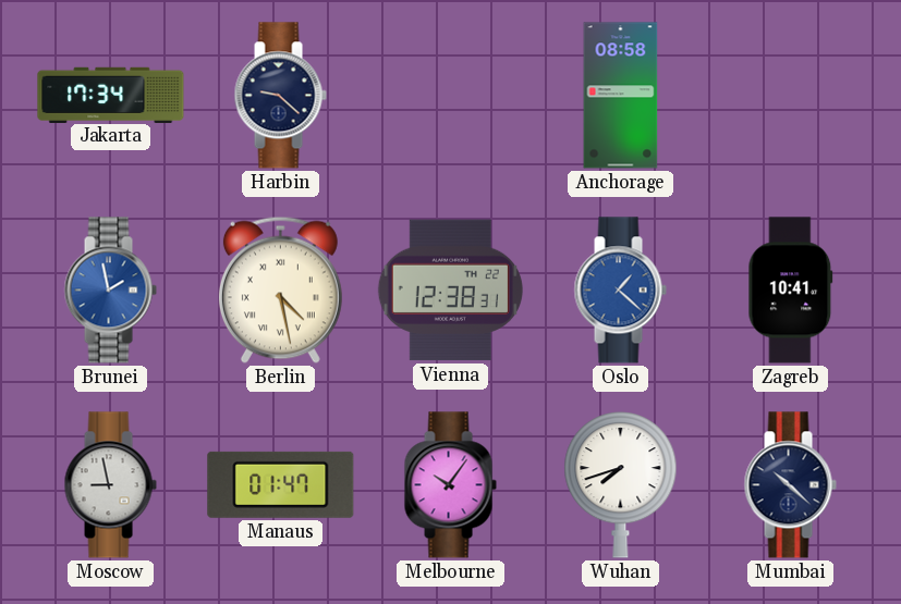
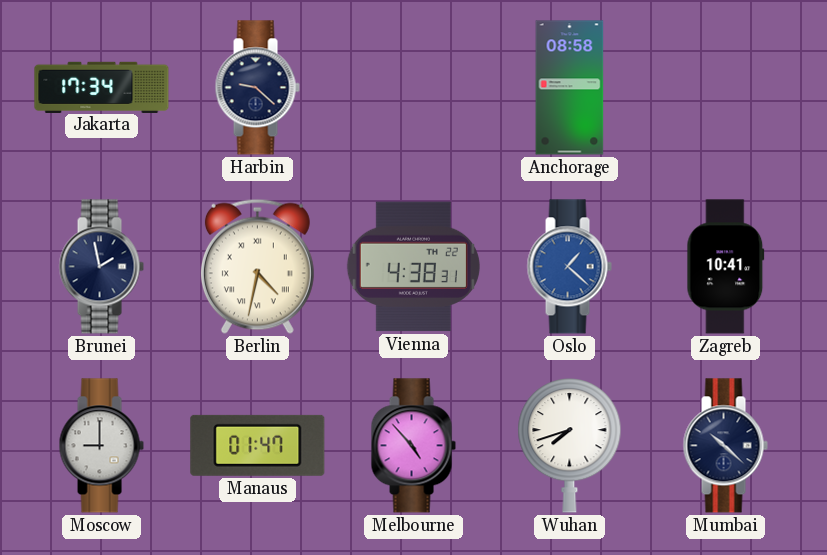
Brunei dial: blue -> navy
Berlin: 4:28 -> 4:32
Vienna: 12:38 -> 4:38
Moscow: 8:58 -> 9:00
Melbourne: 10:06 -> 4:53
